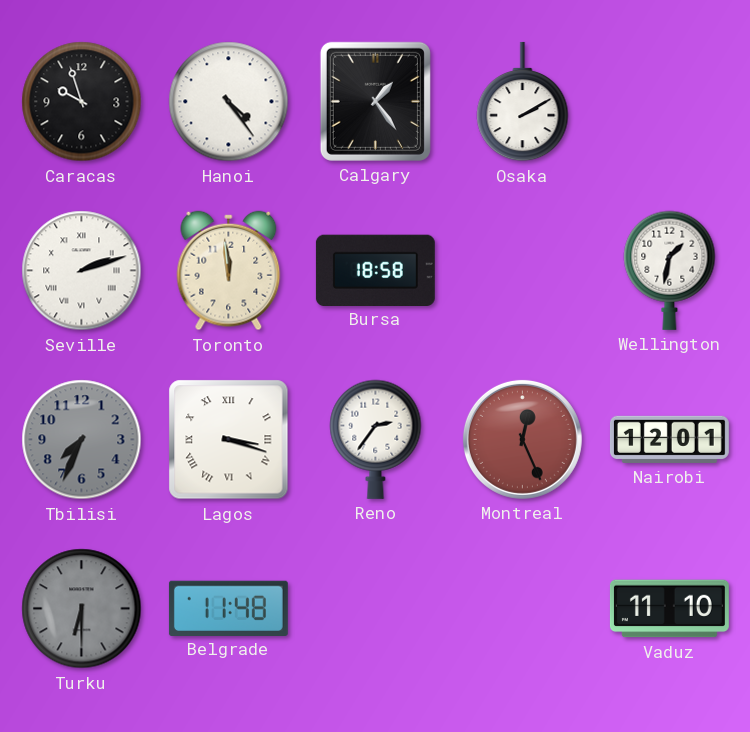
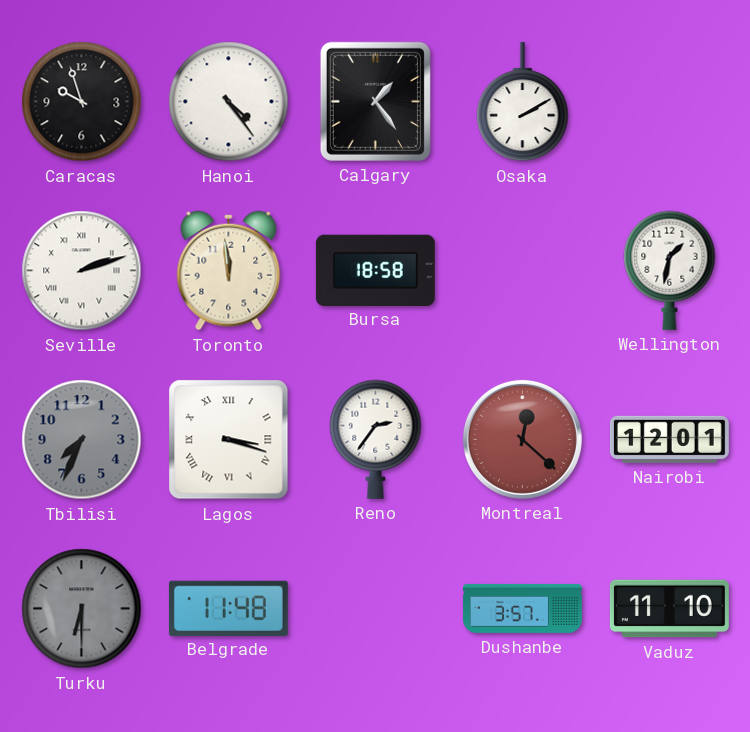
Montreal: 12:26 -> 12:22
Dushanbe: none -> 3:57
